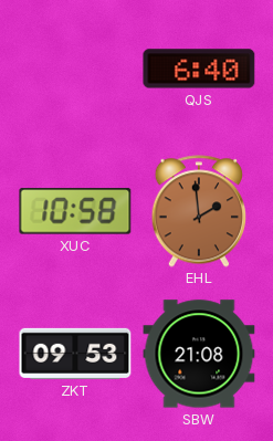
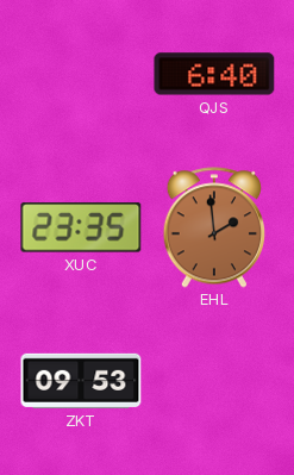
XUC: 10:58 -> 23:35
SBW: 21:08 -> none
